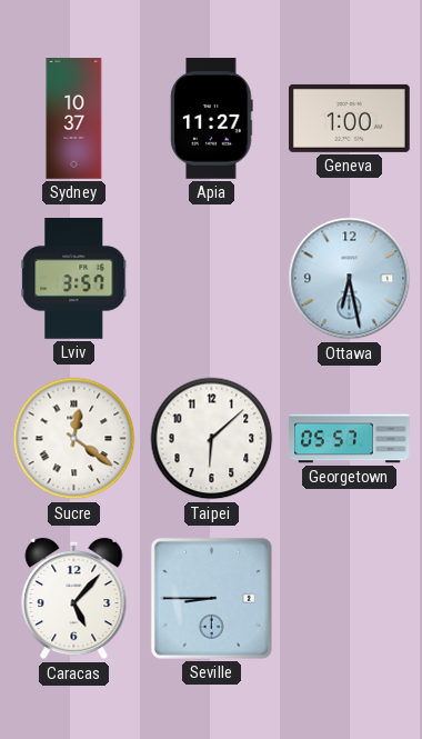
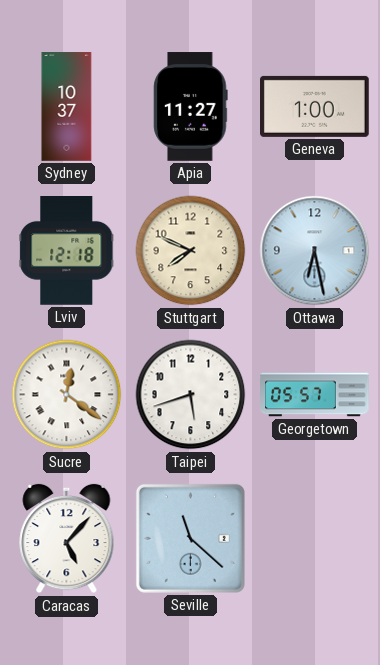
Lviv: 3:57 -> 12:18
Stuttgart: none -> 7:49
Taipei: 6:08 -> 5:42
Seville: 8:45 -> 11:22
